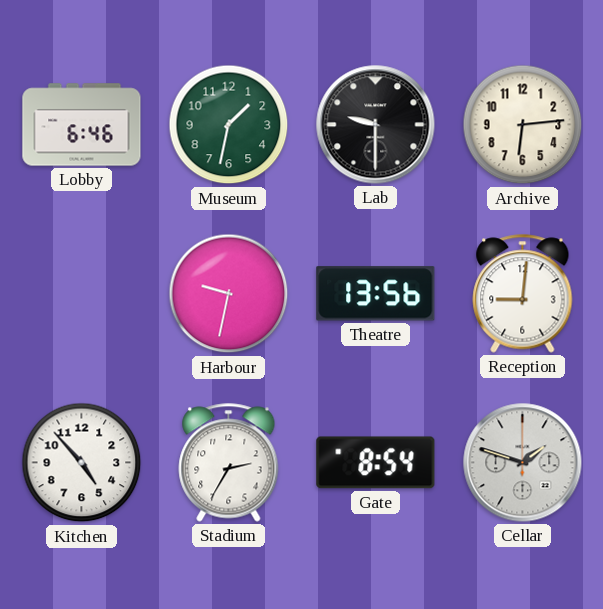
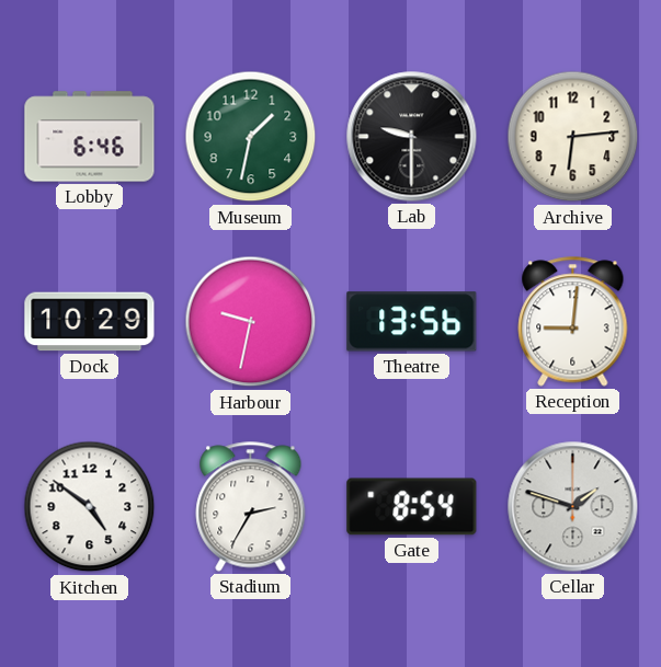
Dock: none -> 10:29
Kitchen: 4:53 -> 4:51
